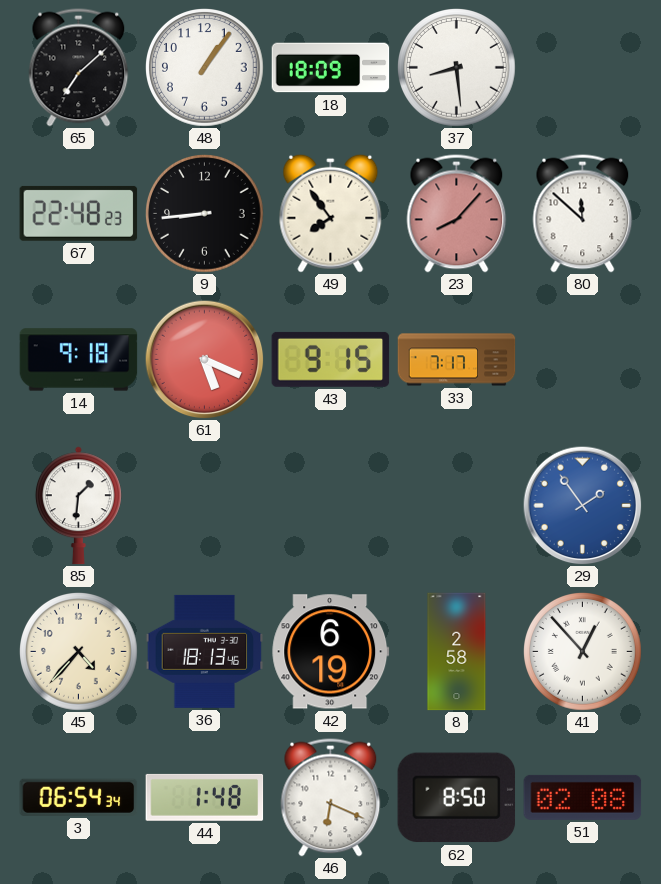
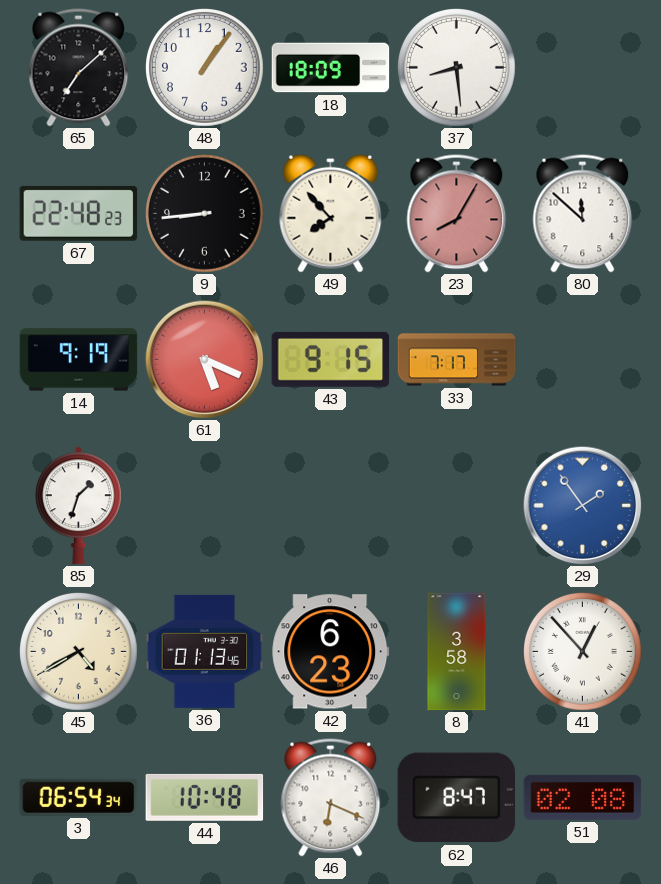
49: 7:54 -> 7:53
23: 8:07 -> 8:05
14: 9:18 -> 9:19
85: 1:31 -> 1:33
45: 4:37 -> 4:40
36: 18:13 -> 01:13
42: 6:19 -> 6:23
8: 2:58 -> 3:58
44: 1:48 -> 10:48
62: 8:50 -> 8:47
